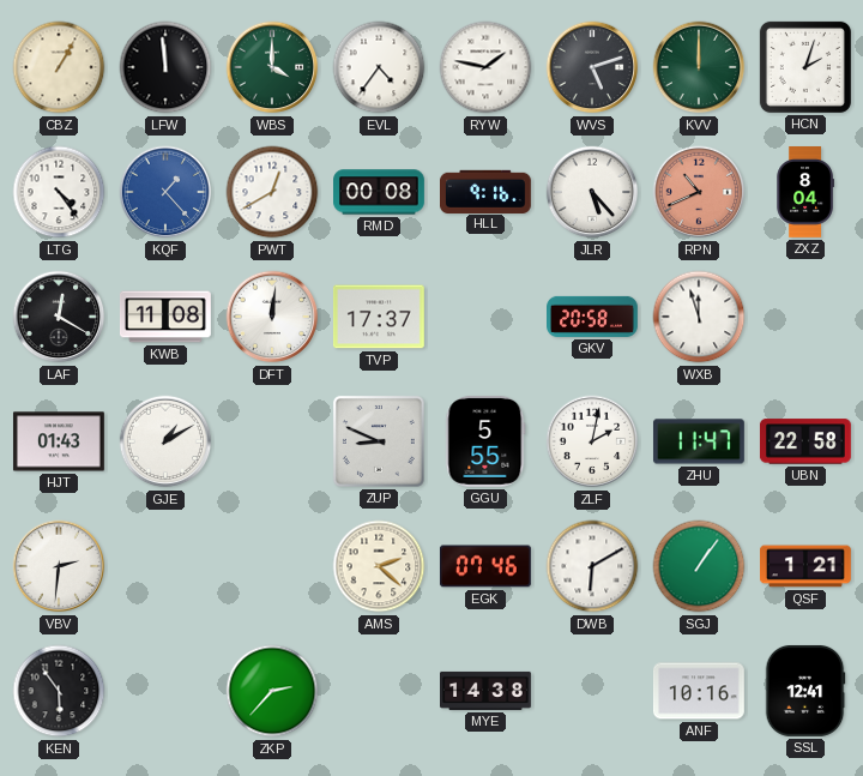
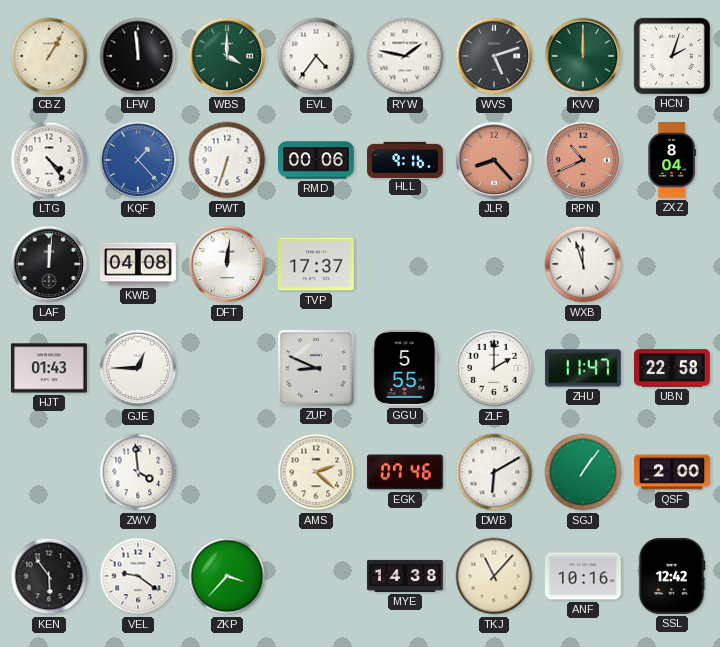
PWT: 12:40 -> 6:33
RMD: 00:08 -> 00:06
JLR: 5:23 -> 8:23
JLR dial: white -> salmon
LAF: 12:20 -> 12:01
KWB: 11:08 -> 04:08
GKV: 20:58 -> none
GJE: 1:10 -> 12:45
ZLF: 2:02 -> 2:00
VBV: 2:31 -> none
ZWV: none -> 3:59
QSF: 1:21 -> 2:00
VEL: none -> 9:21
ZKP: 2:37 -> 3:37
TKJ: none -> 11:07
SSL: 12:41 -> 12:42
